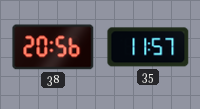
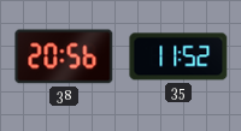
35: 11:57 -> 11:52
